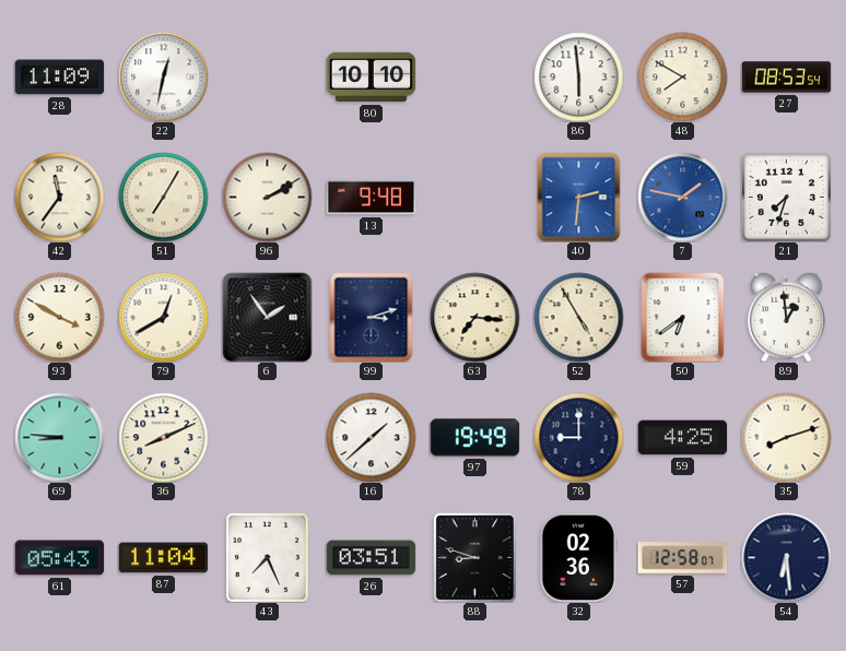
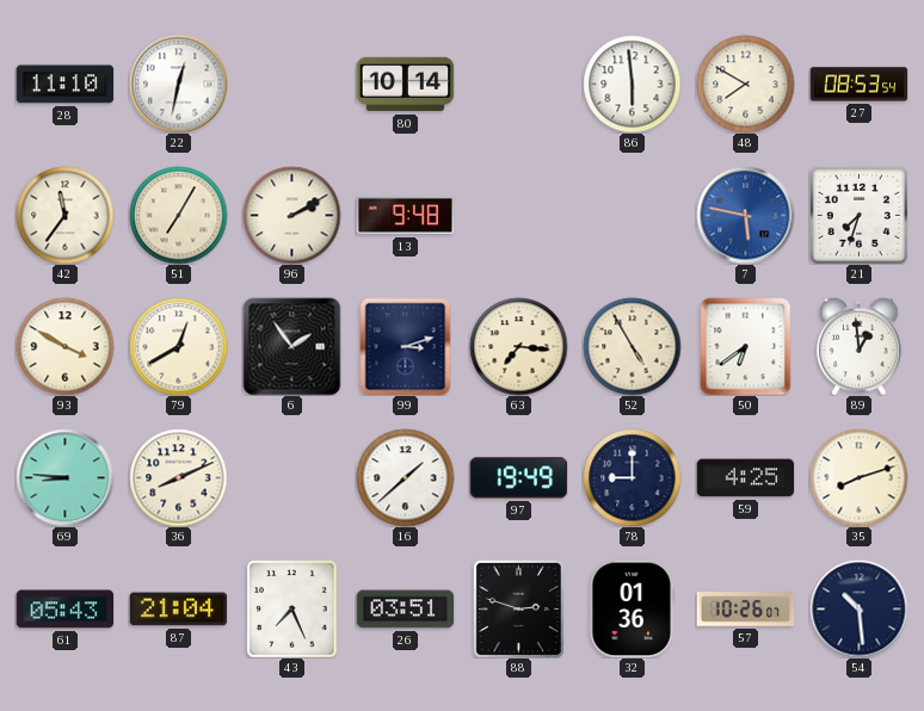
28: 11:09 -> 11:10
80: 10:10 -> 10:14
40: 2:31 -> none
7: 1:47 -> 5:47
87: 11:04 -> 21:04
88: 8:48 -> 2:48
32: 02:36 -> 01:36
57: 12:58 -> 10:26
54: 6:29 -> 10:29
